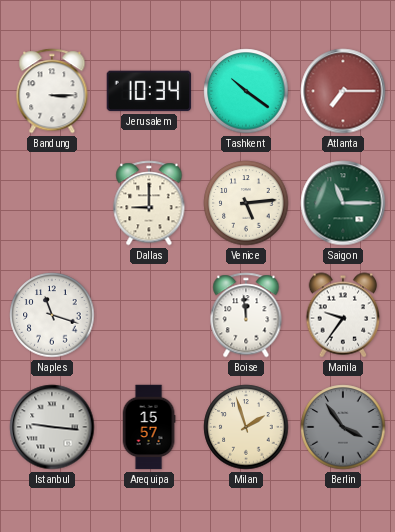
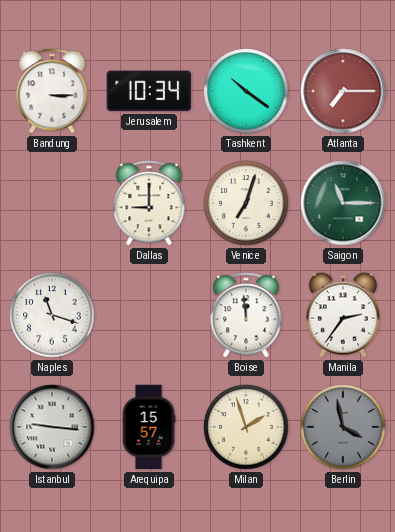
Venice: 5:14 -> 7:03
Manila: 9:36 -> 2:36
Berlin: 3:54 -> 3:58
